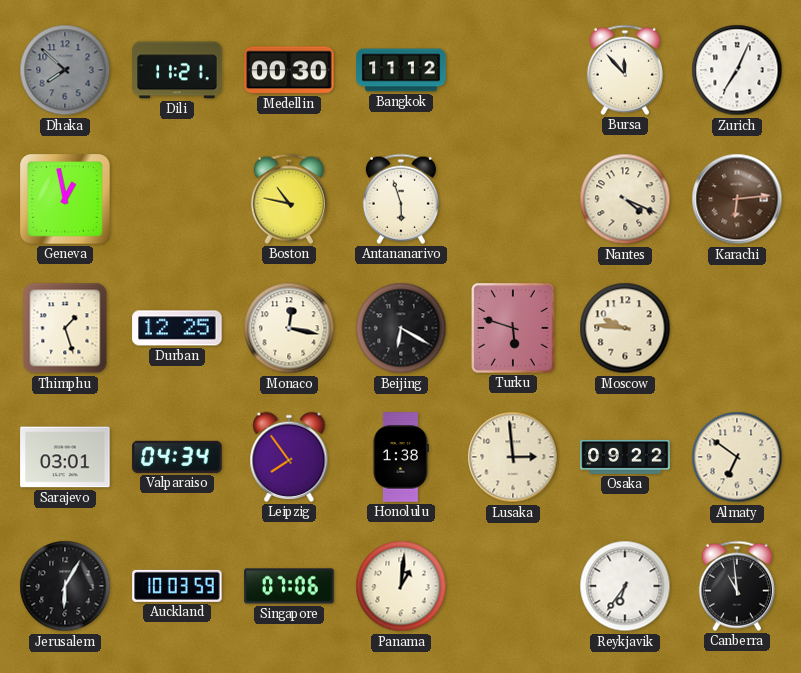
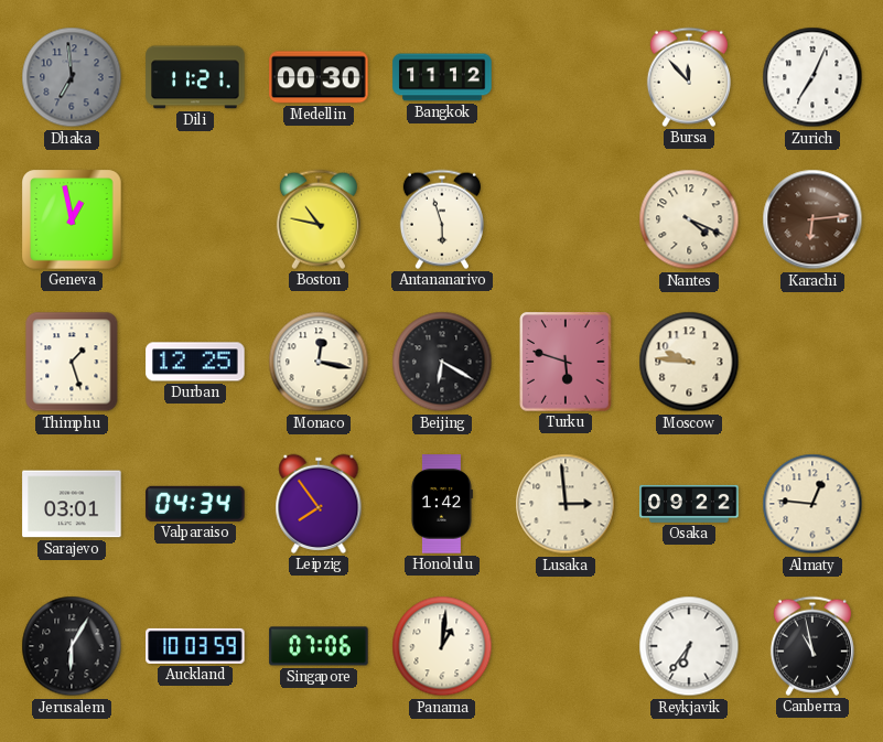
Dhaka: 7:52 -> 6:59
Honolulu: 1:38 -> 1:42
Almaty: 6:51 -> 12:46
Canberra: 10:59 -> 10:58
